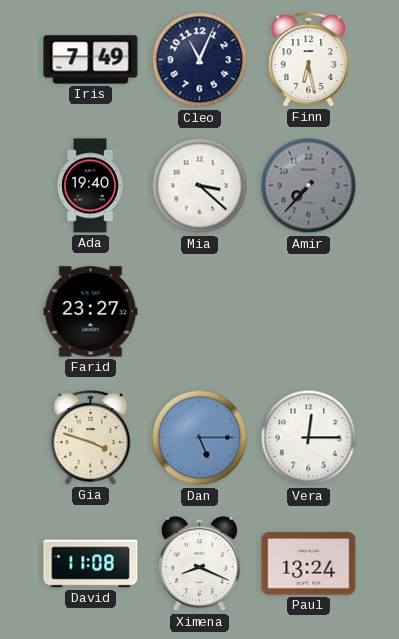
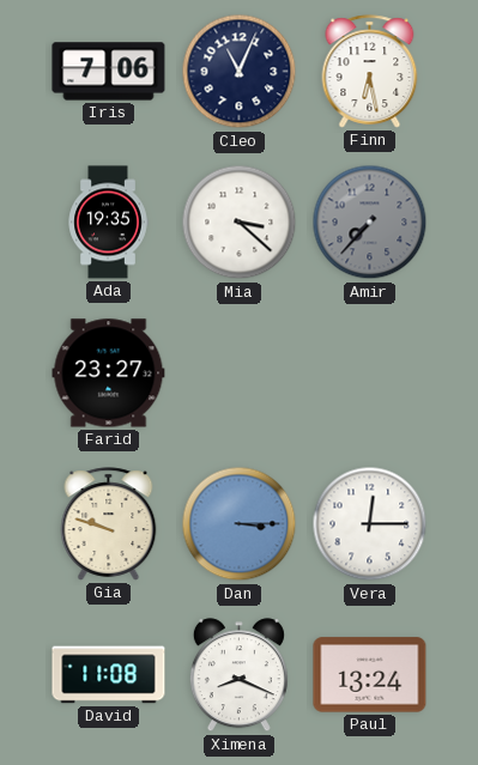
Iris: 7:49 -> 7:06
Ada: 19:40 -> 19:35
Gia: 3:48 -> 9:48
Dan: 5:15 -> 3:15
